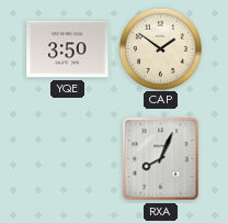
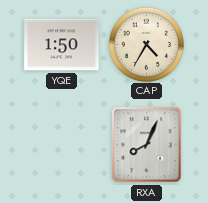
YQE: 3:50 -> 1:50
CAP: 1:51 -> 4:35
